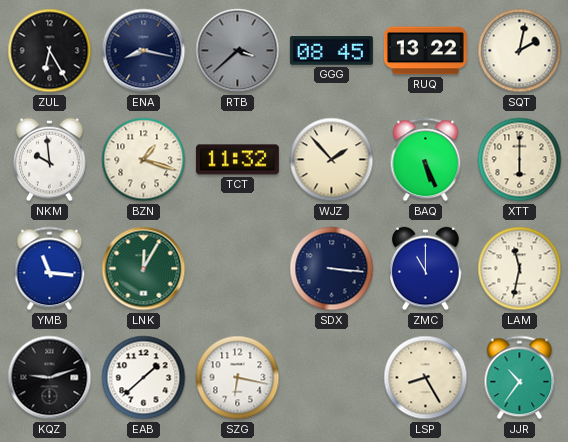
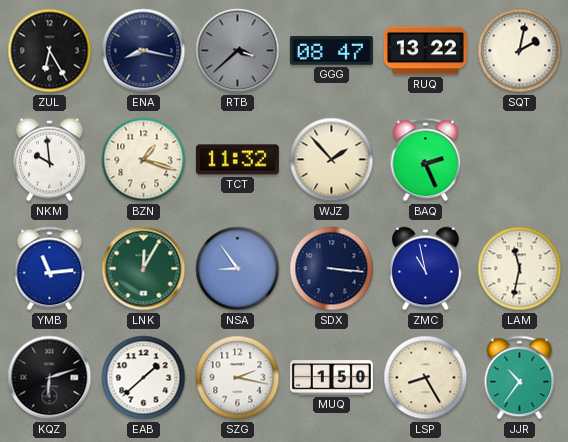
GGG: 08:45 -> 08:47
BAQ: 5:26 -> 2:26
XTT: 6:00 -> none
YMB: 11:16 -> 11:14
NSA: none -> 8:54
ZMC: 11:00 -> 10:58
KQZ: 9:12 -> 6:12
SZG: 6:17 -> 2:17
MUQ: none -> 1:50
